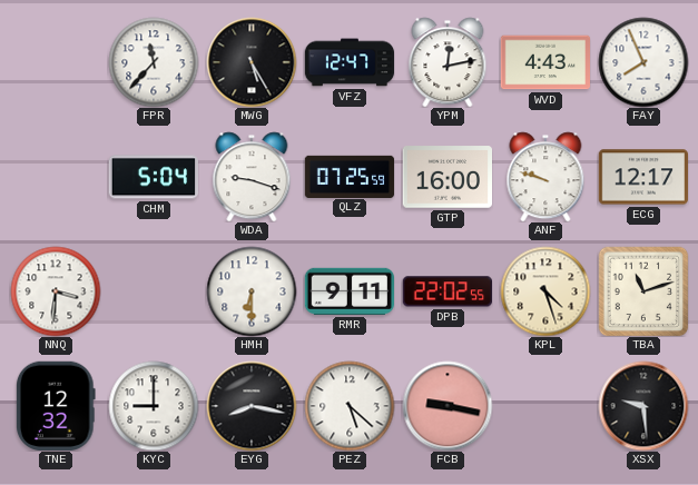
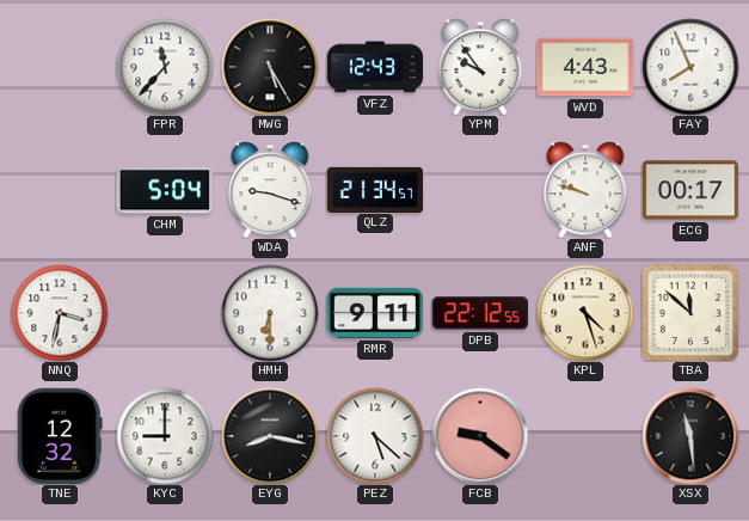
VFZ: 12:47 -> 12:43
YPM: 12:13 -> 9:54
QLZ: 07:25 -> 21:34
GTP: 16:00 -> none
ECG: 12:17 -> 00:17
NNQ: 3:31 -> 3:32
DPB: 22:02 -> 22:12
TBA: 11:12 -> 11:52
FCB: 9:17 -> 9:21
XSX: 9:29 -> 11:29
